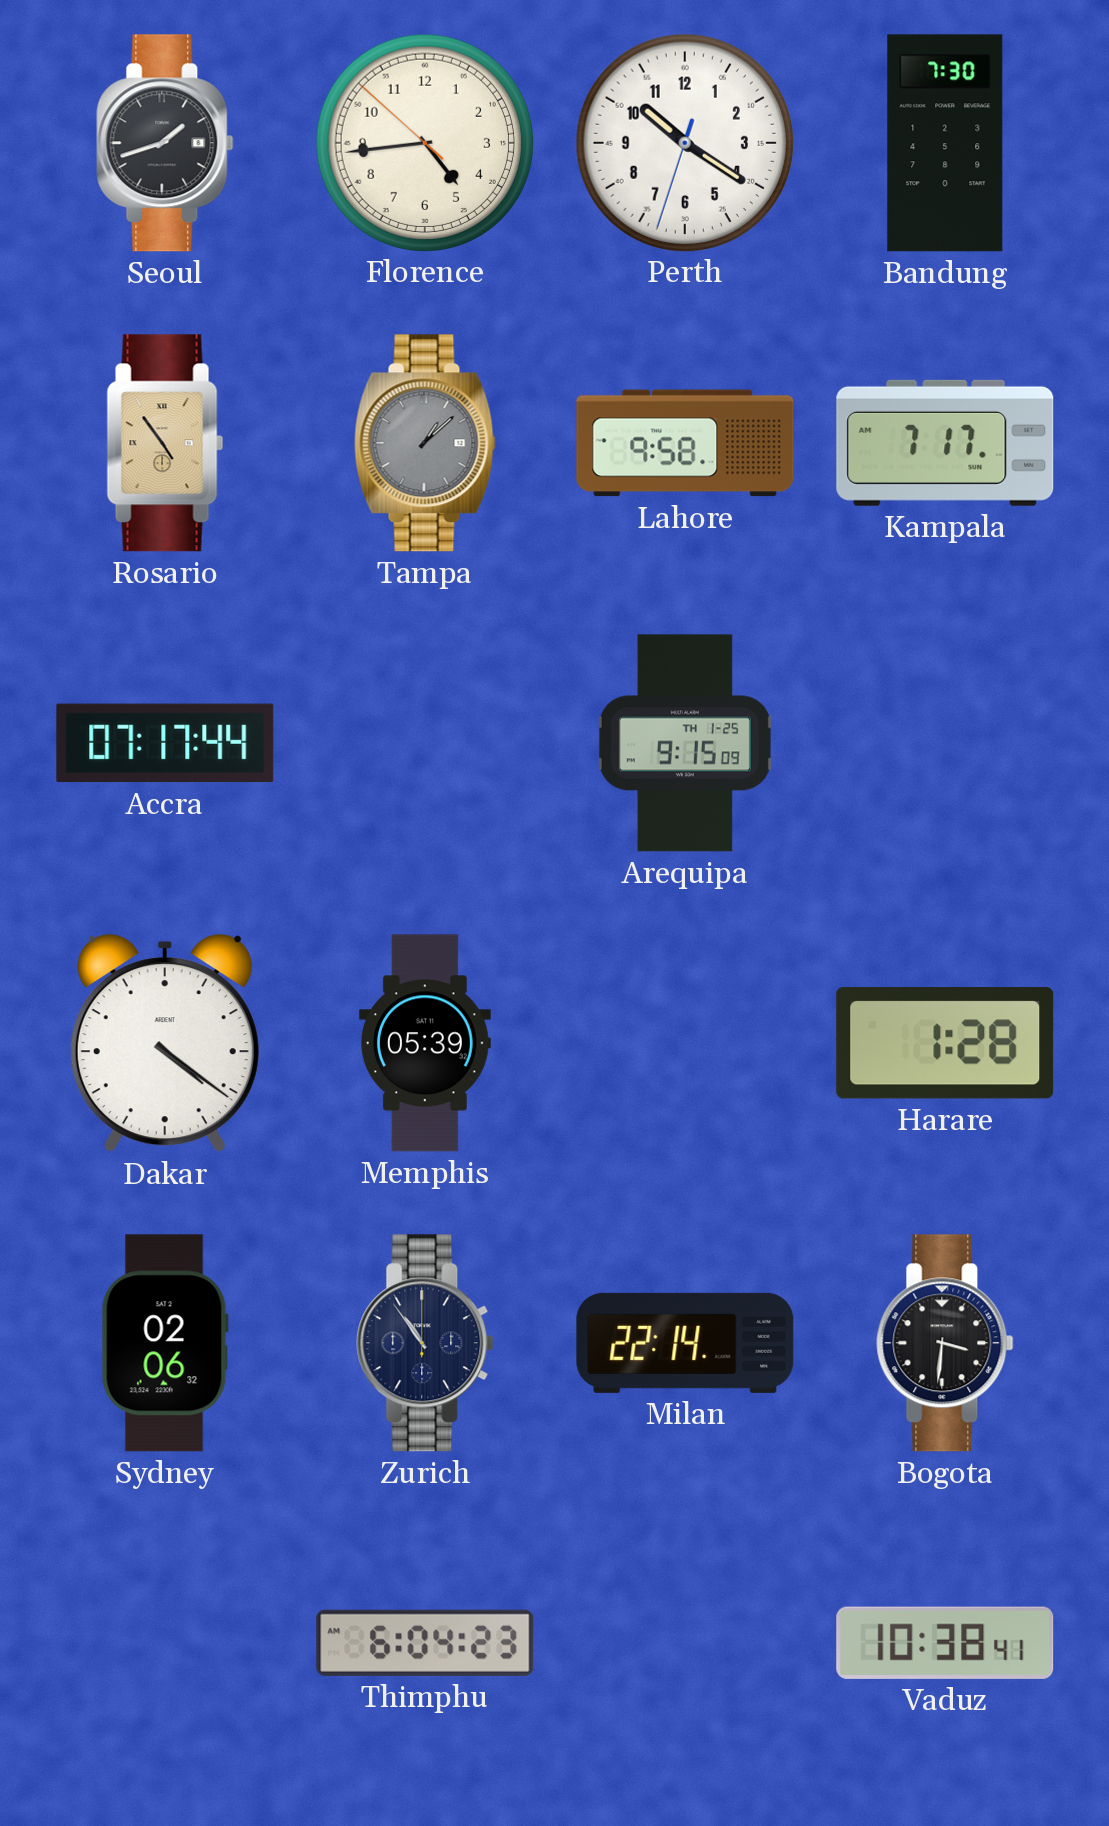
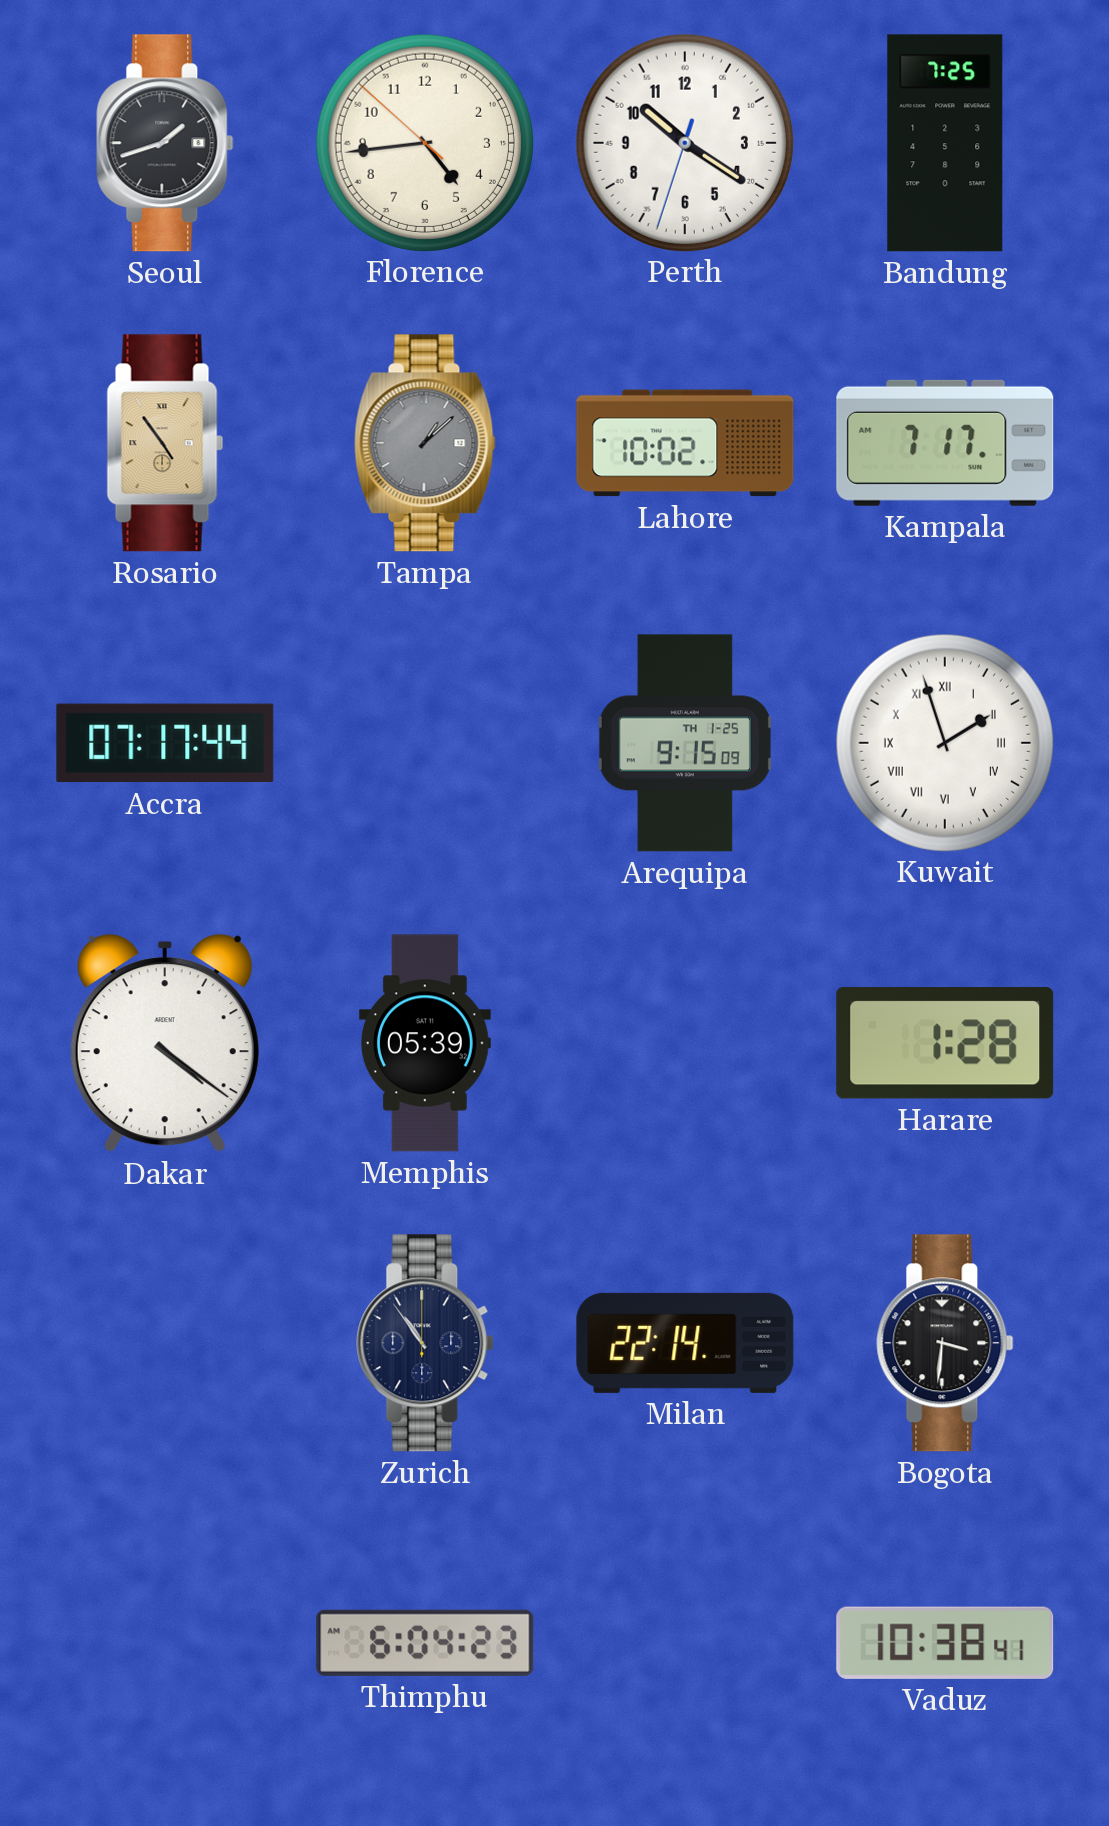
Bandung: 7:30 -> 7:25
Lahore: 9:58 -> 10:02
Kuwait: none -> 1:57
Sydney: 02:06 -> none
